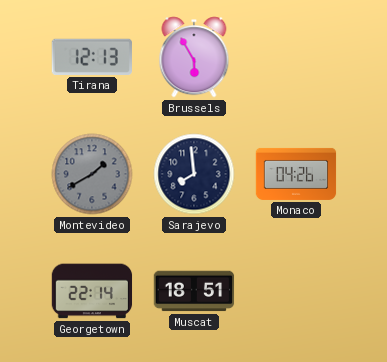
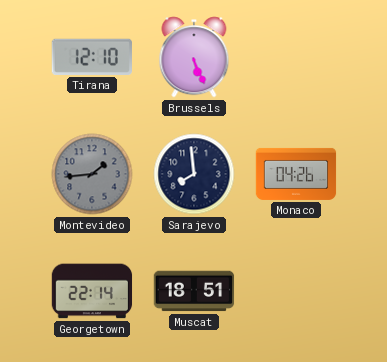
Tirana: 12:13 -> 12:10
Brussels: 5:55 -> 5:26
Montevideo: 1:40 -> 1:44
